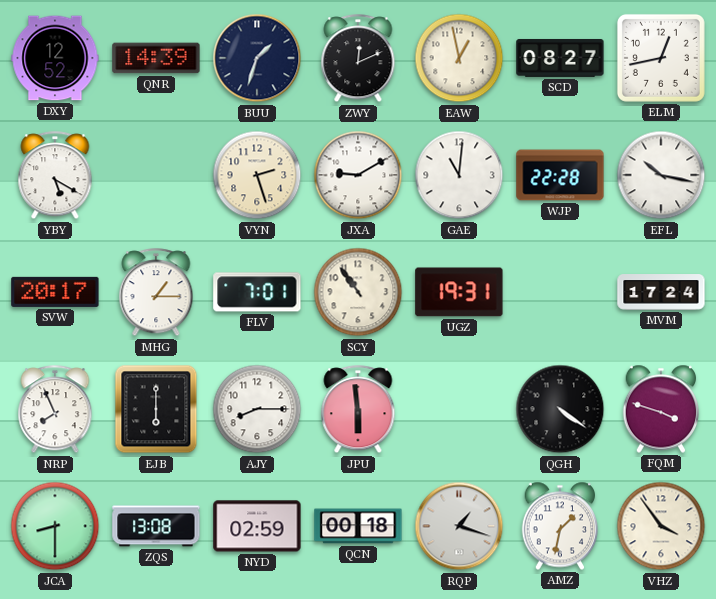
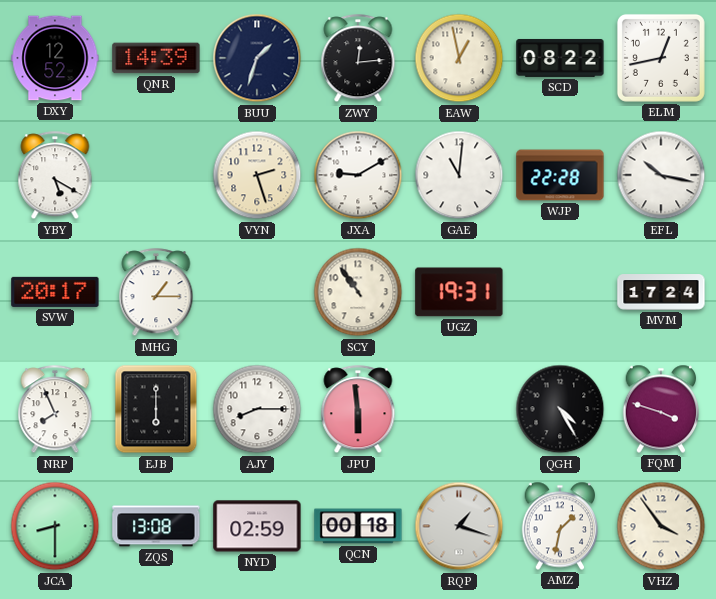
ZWY: 12:11 -> 12:14
SCD: 08:27 -> 08:22
FLV: 7:01 -> none
QGH: 4:21 -> 4:25
